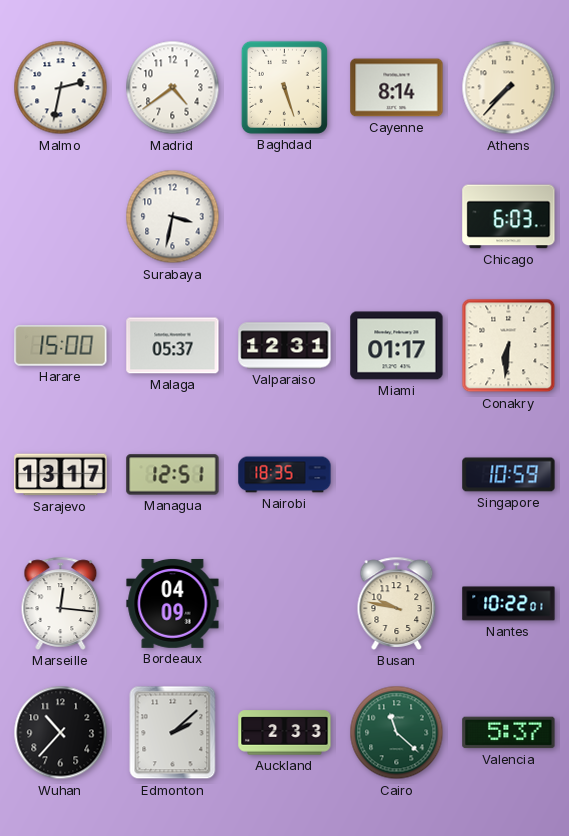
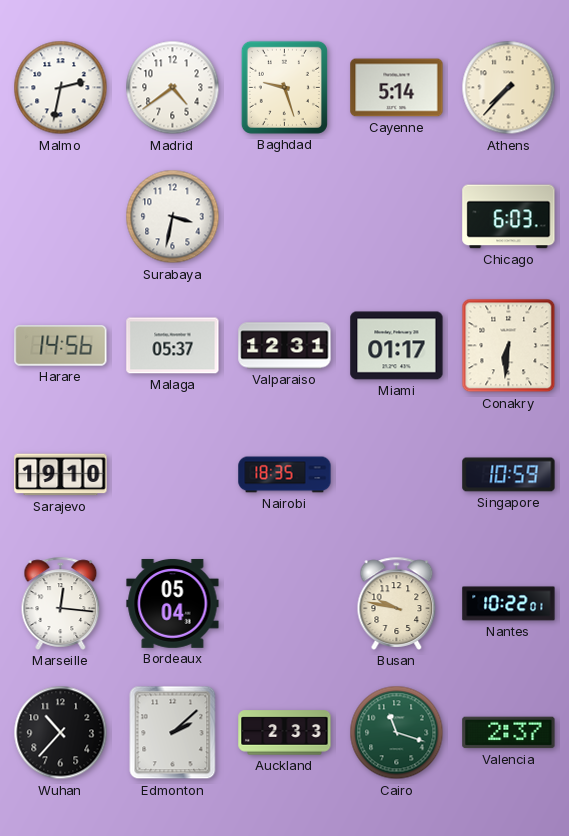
Baghdad: 5:27 -> 9:27
Cayenne: 8:14 -> 5:14
Harare: 15:00 -> 14:56
Sarajevo: 13:17 -> 19:10
Managua: 12:51 -> none
Bordeaux: 04:09 -> 05:04
Cairo: 11:22 -> 11:18
Valencia: 5:37 -> 2:37
